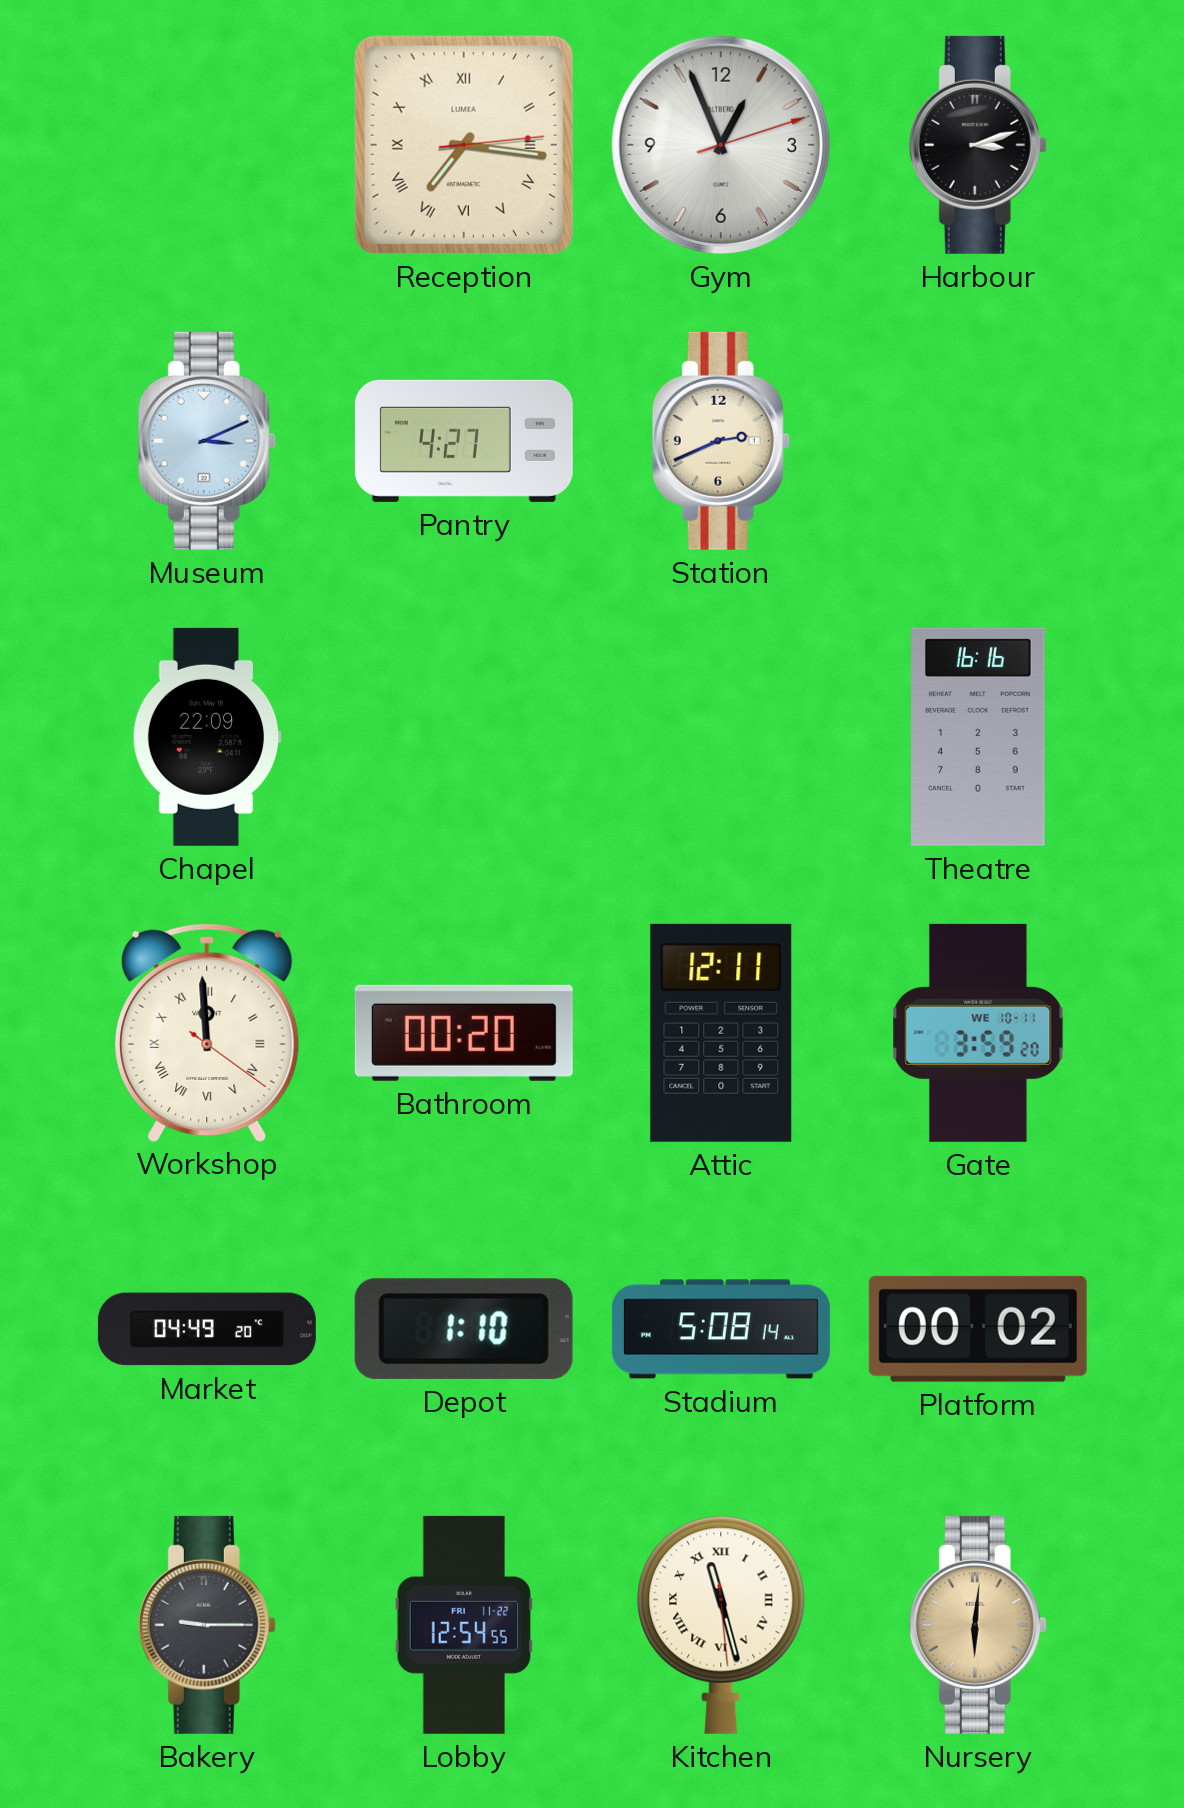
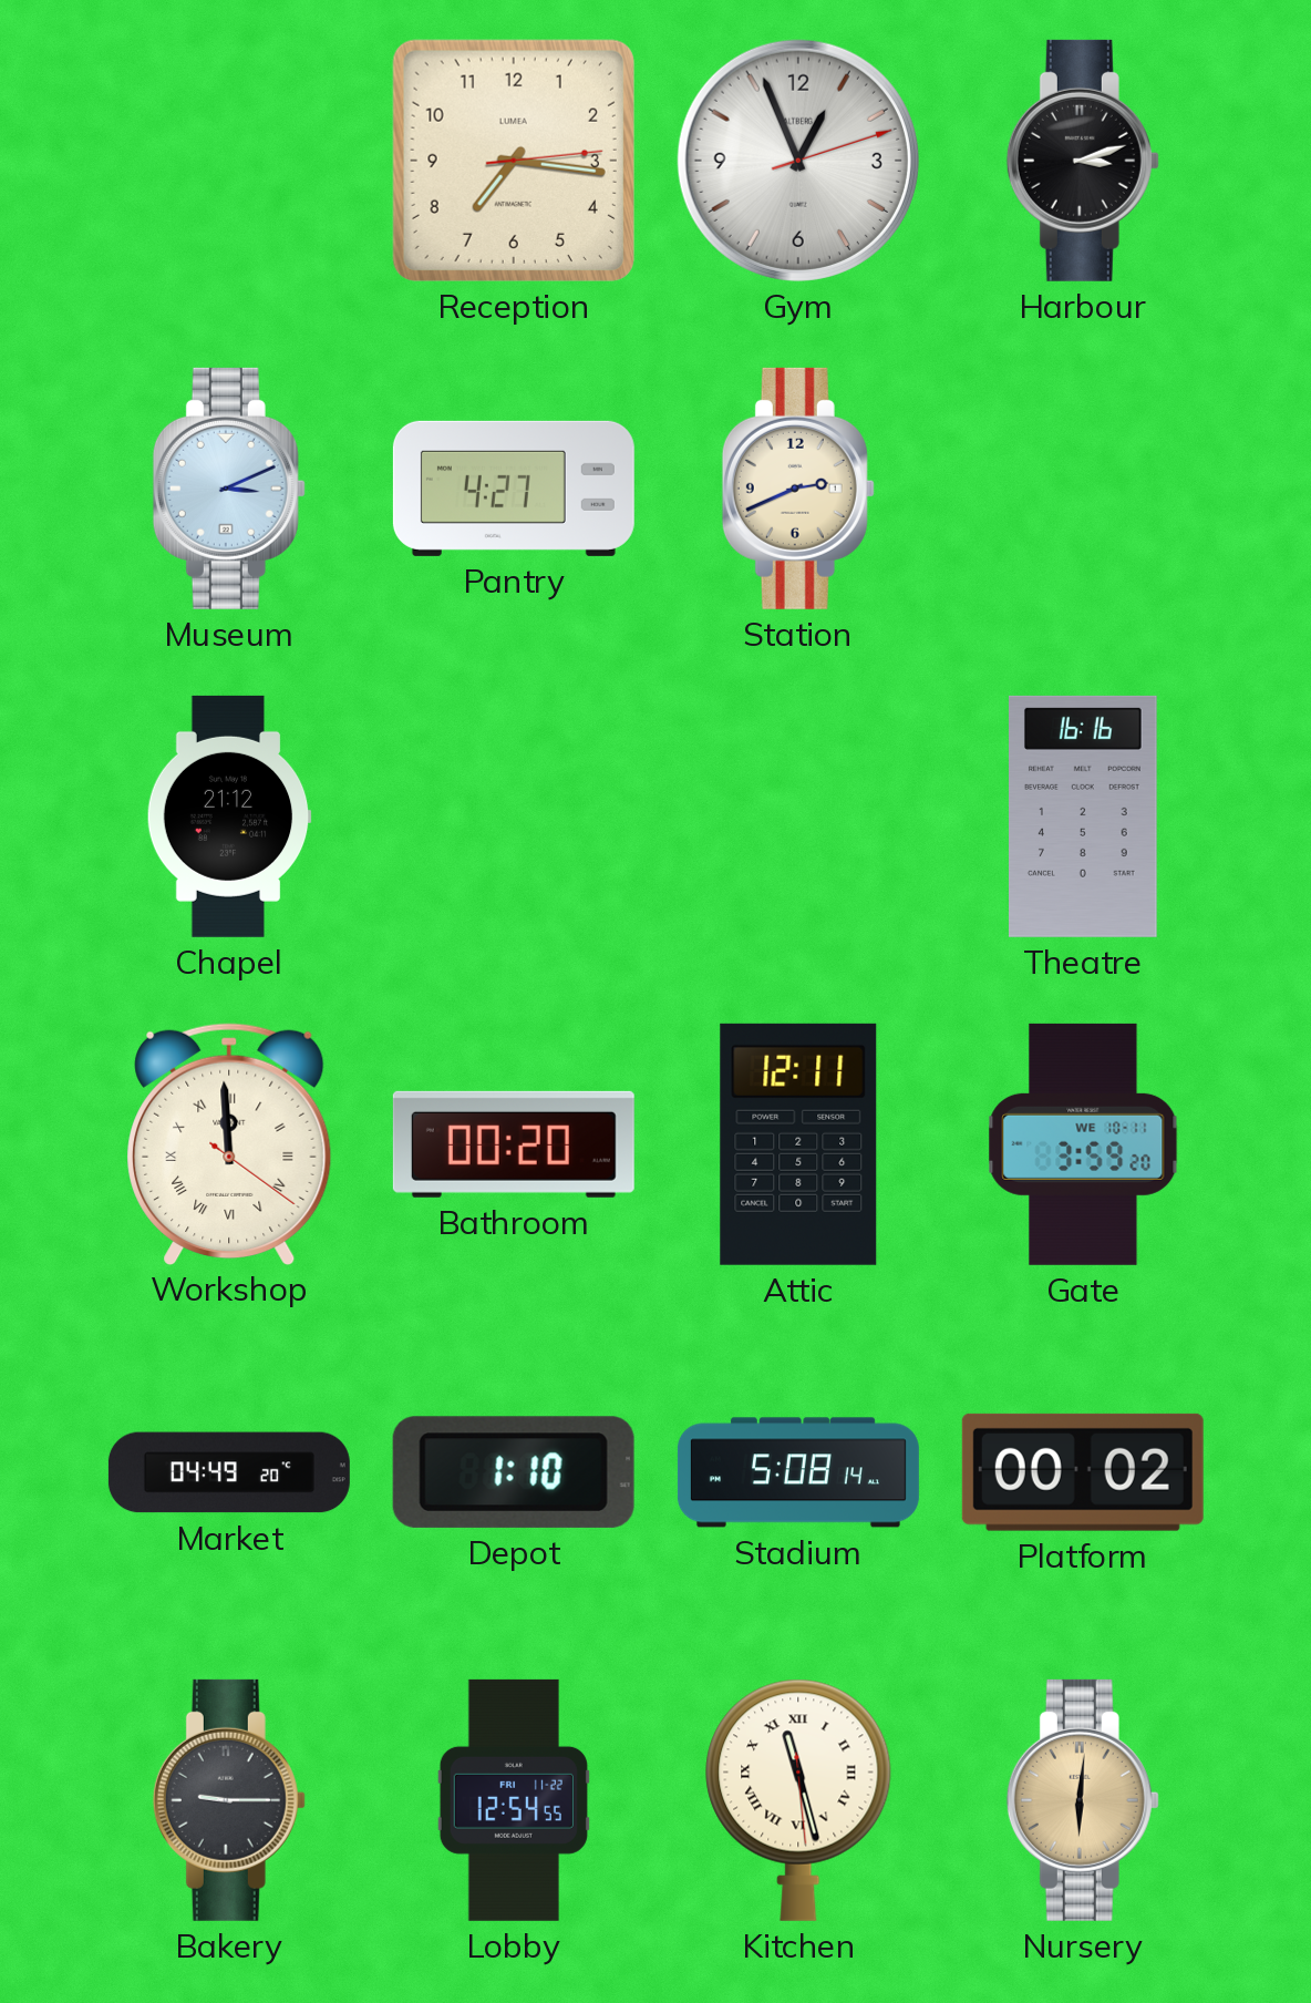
Reception numerals: Roman -> Arabic
Chapel: 22:09 -> 21:12
